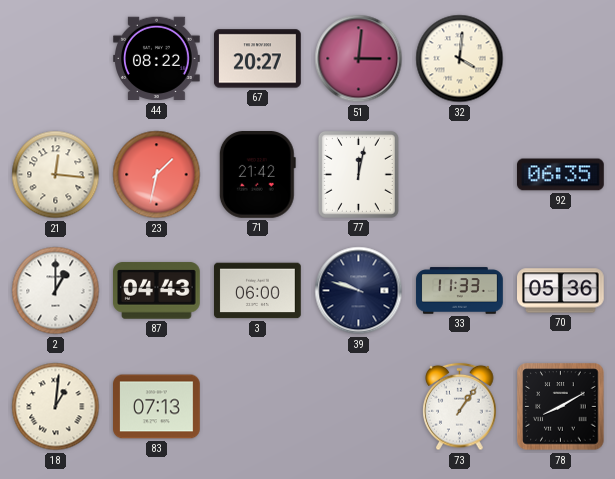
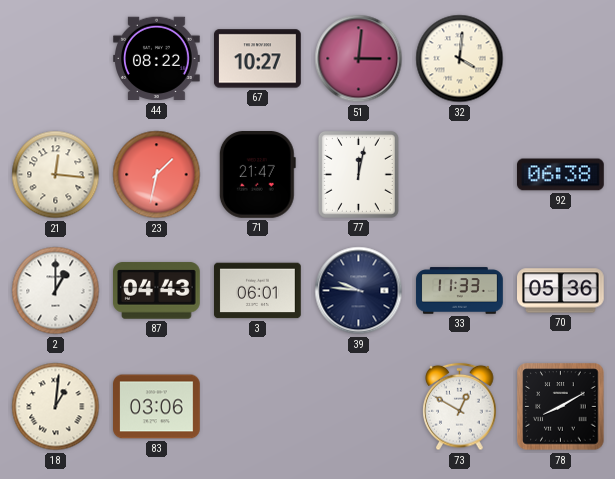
67: 20:27 -> 10:27
71: 21:42 -> 21:47
92: 06:35 -> 06:38
3: 06:00 -> 06:01
39: 9:48 -> 9:46
83: 07:13 -> 03:06
73: 1:06 -> 12:50
